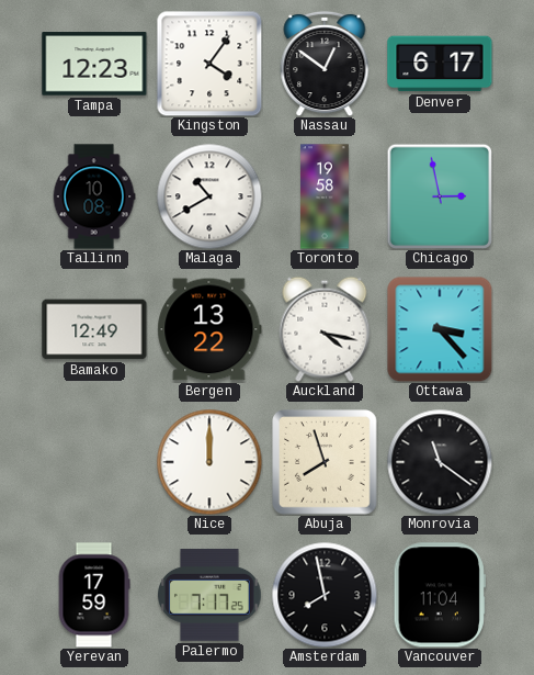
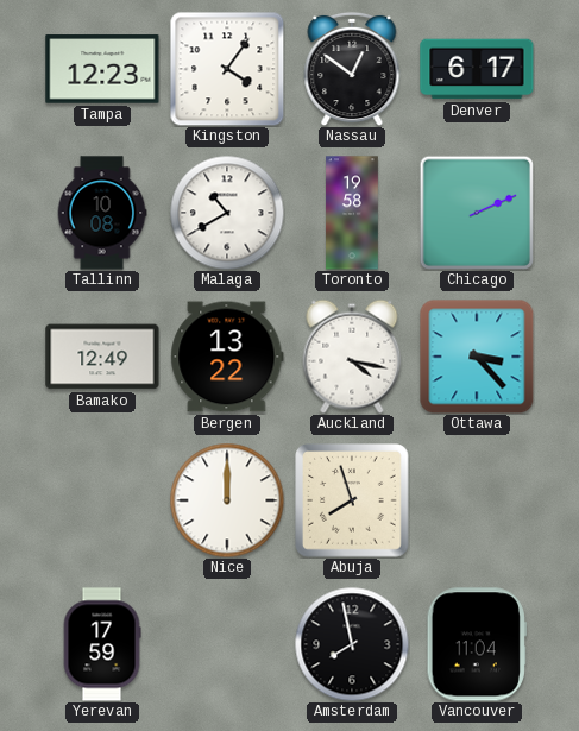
Chicago: 2:58 -> 2:11
Monrovia: 11:21 -> none
Palermo: 7:17 -> none
